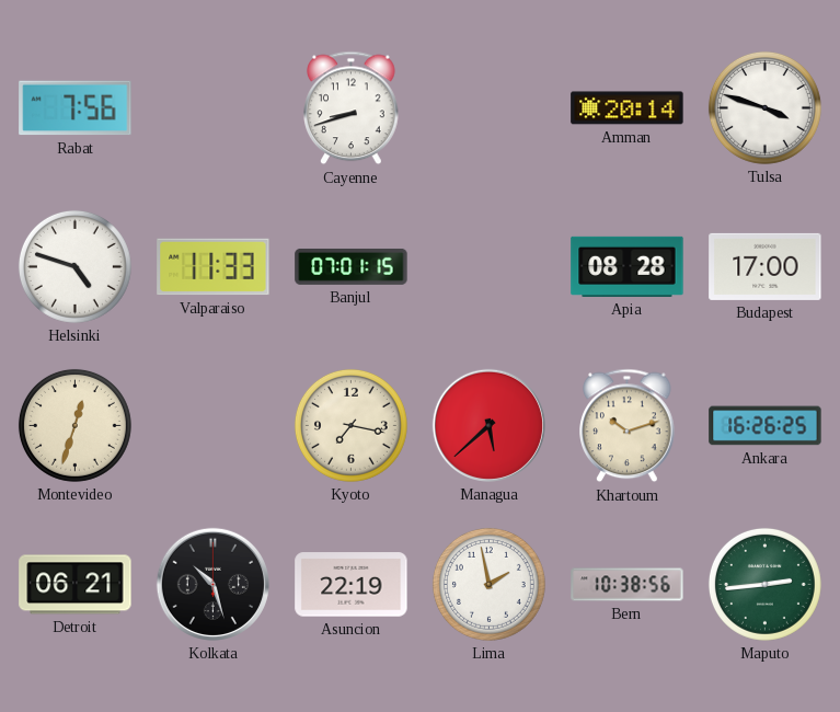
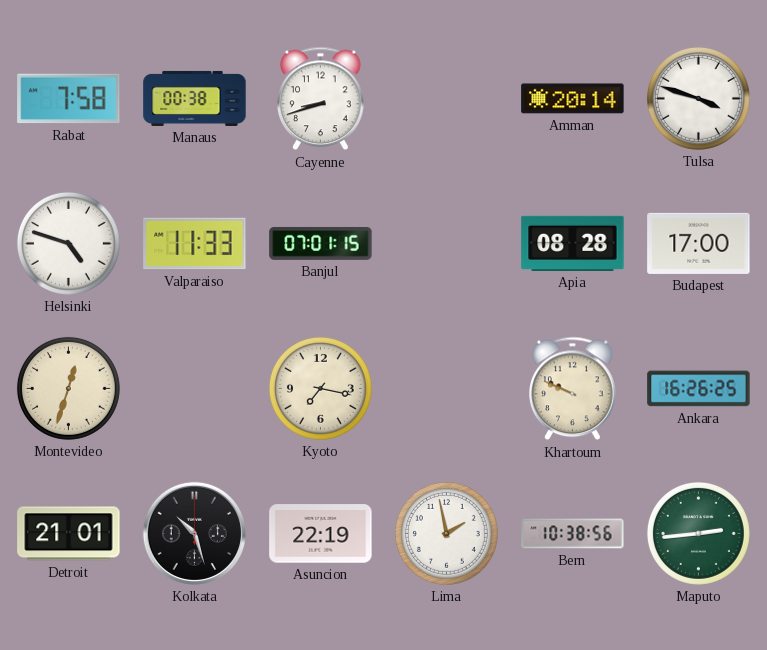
Rabat: 7:56 -> 7:58
Manaus: none -> 00:38
Managua: 5:38 -> none
Khartoum: 10:12 -> 9:49
Detroit: 06:21 -> 21:01
